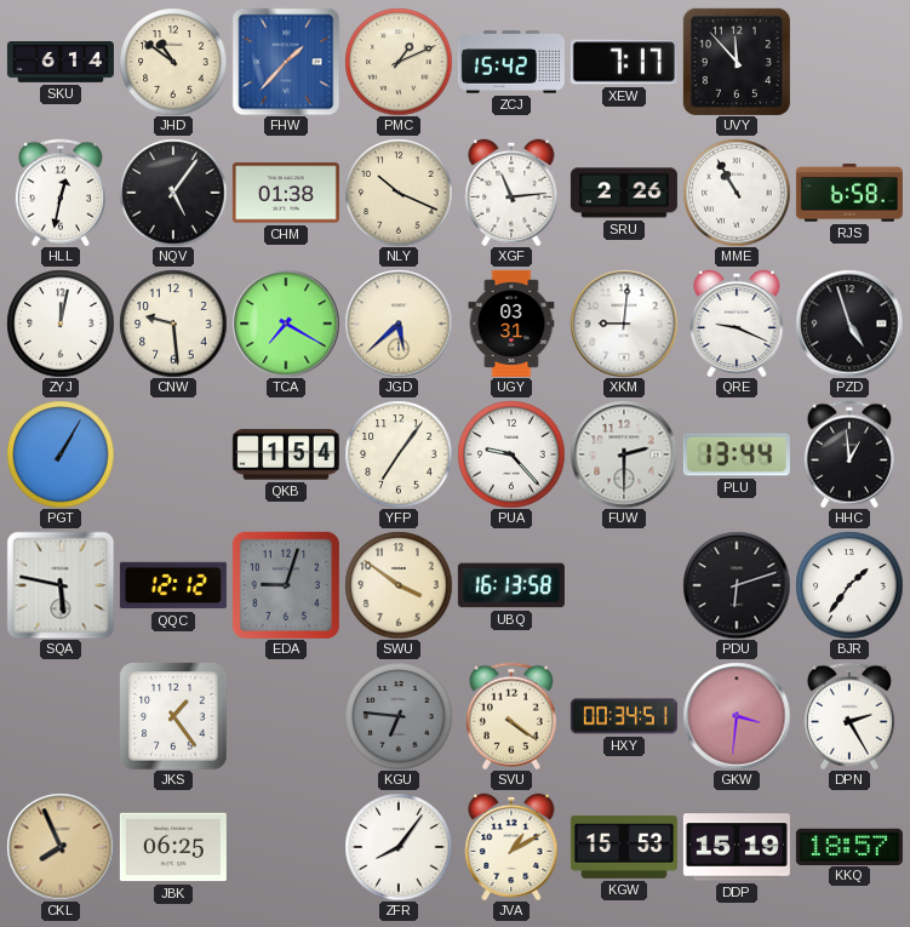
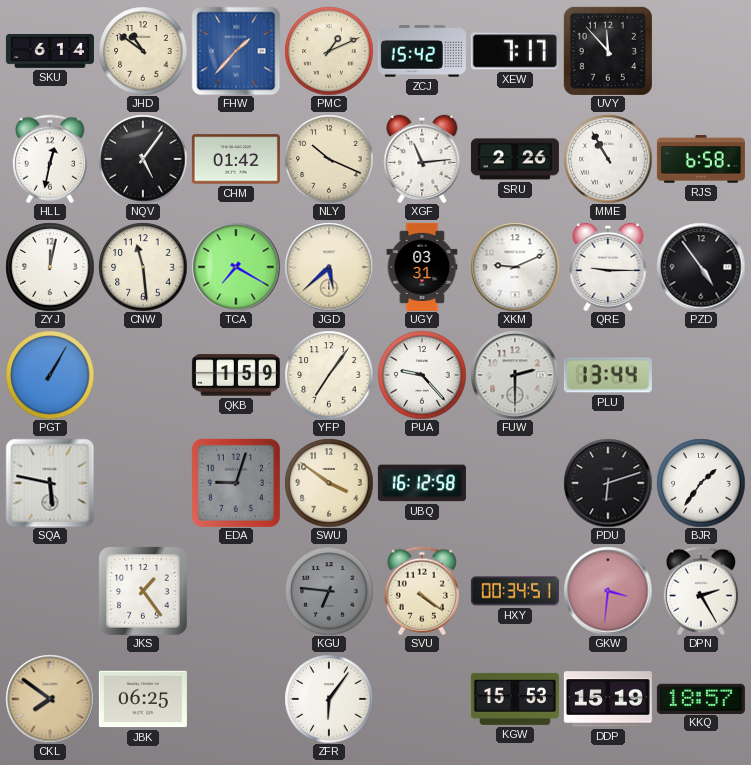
CHM: 01:38 -> 01:42
CNW: 9:29 -> 11:29
XKM: 9:01 -> 9:11
QRE: 9:19 -> 9:15
PZD: 4:57 -> 4:54
QKB: 1:54 -> 1:59
HHC: 12:59 -> none
QQC: 12:12 -> none
UBQ: 16:13 -> 16:12
CKL: 7:56 -> 7:51
ZFR: 8:06 -> 6:06
JVA: 1:10 -> none
